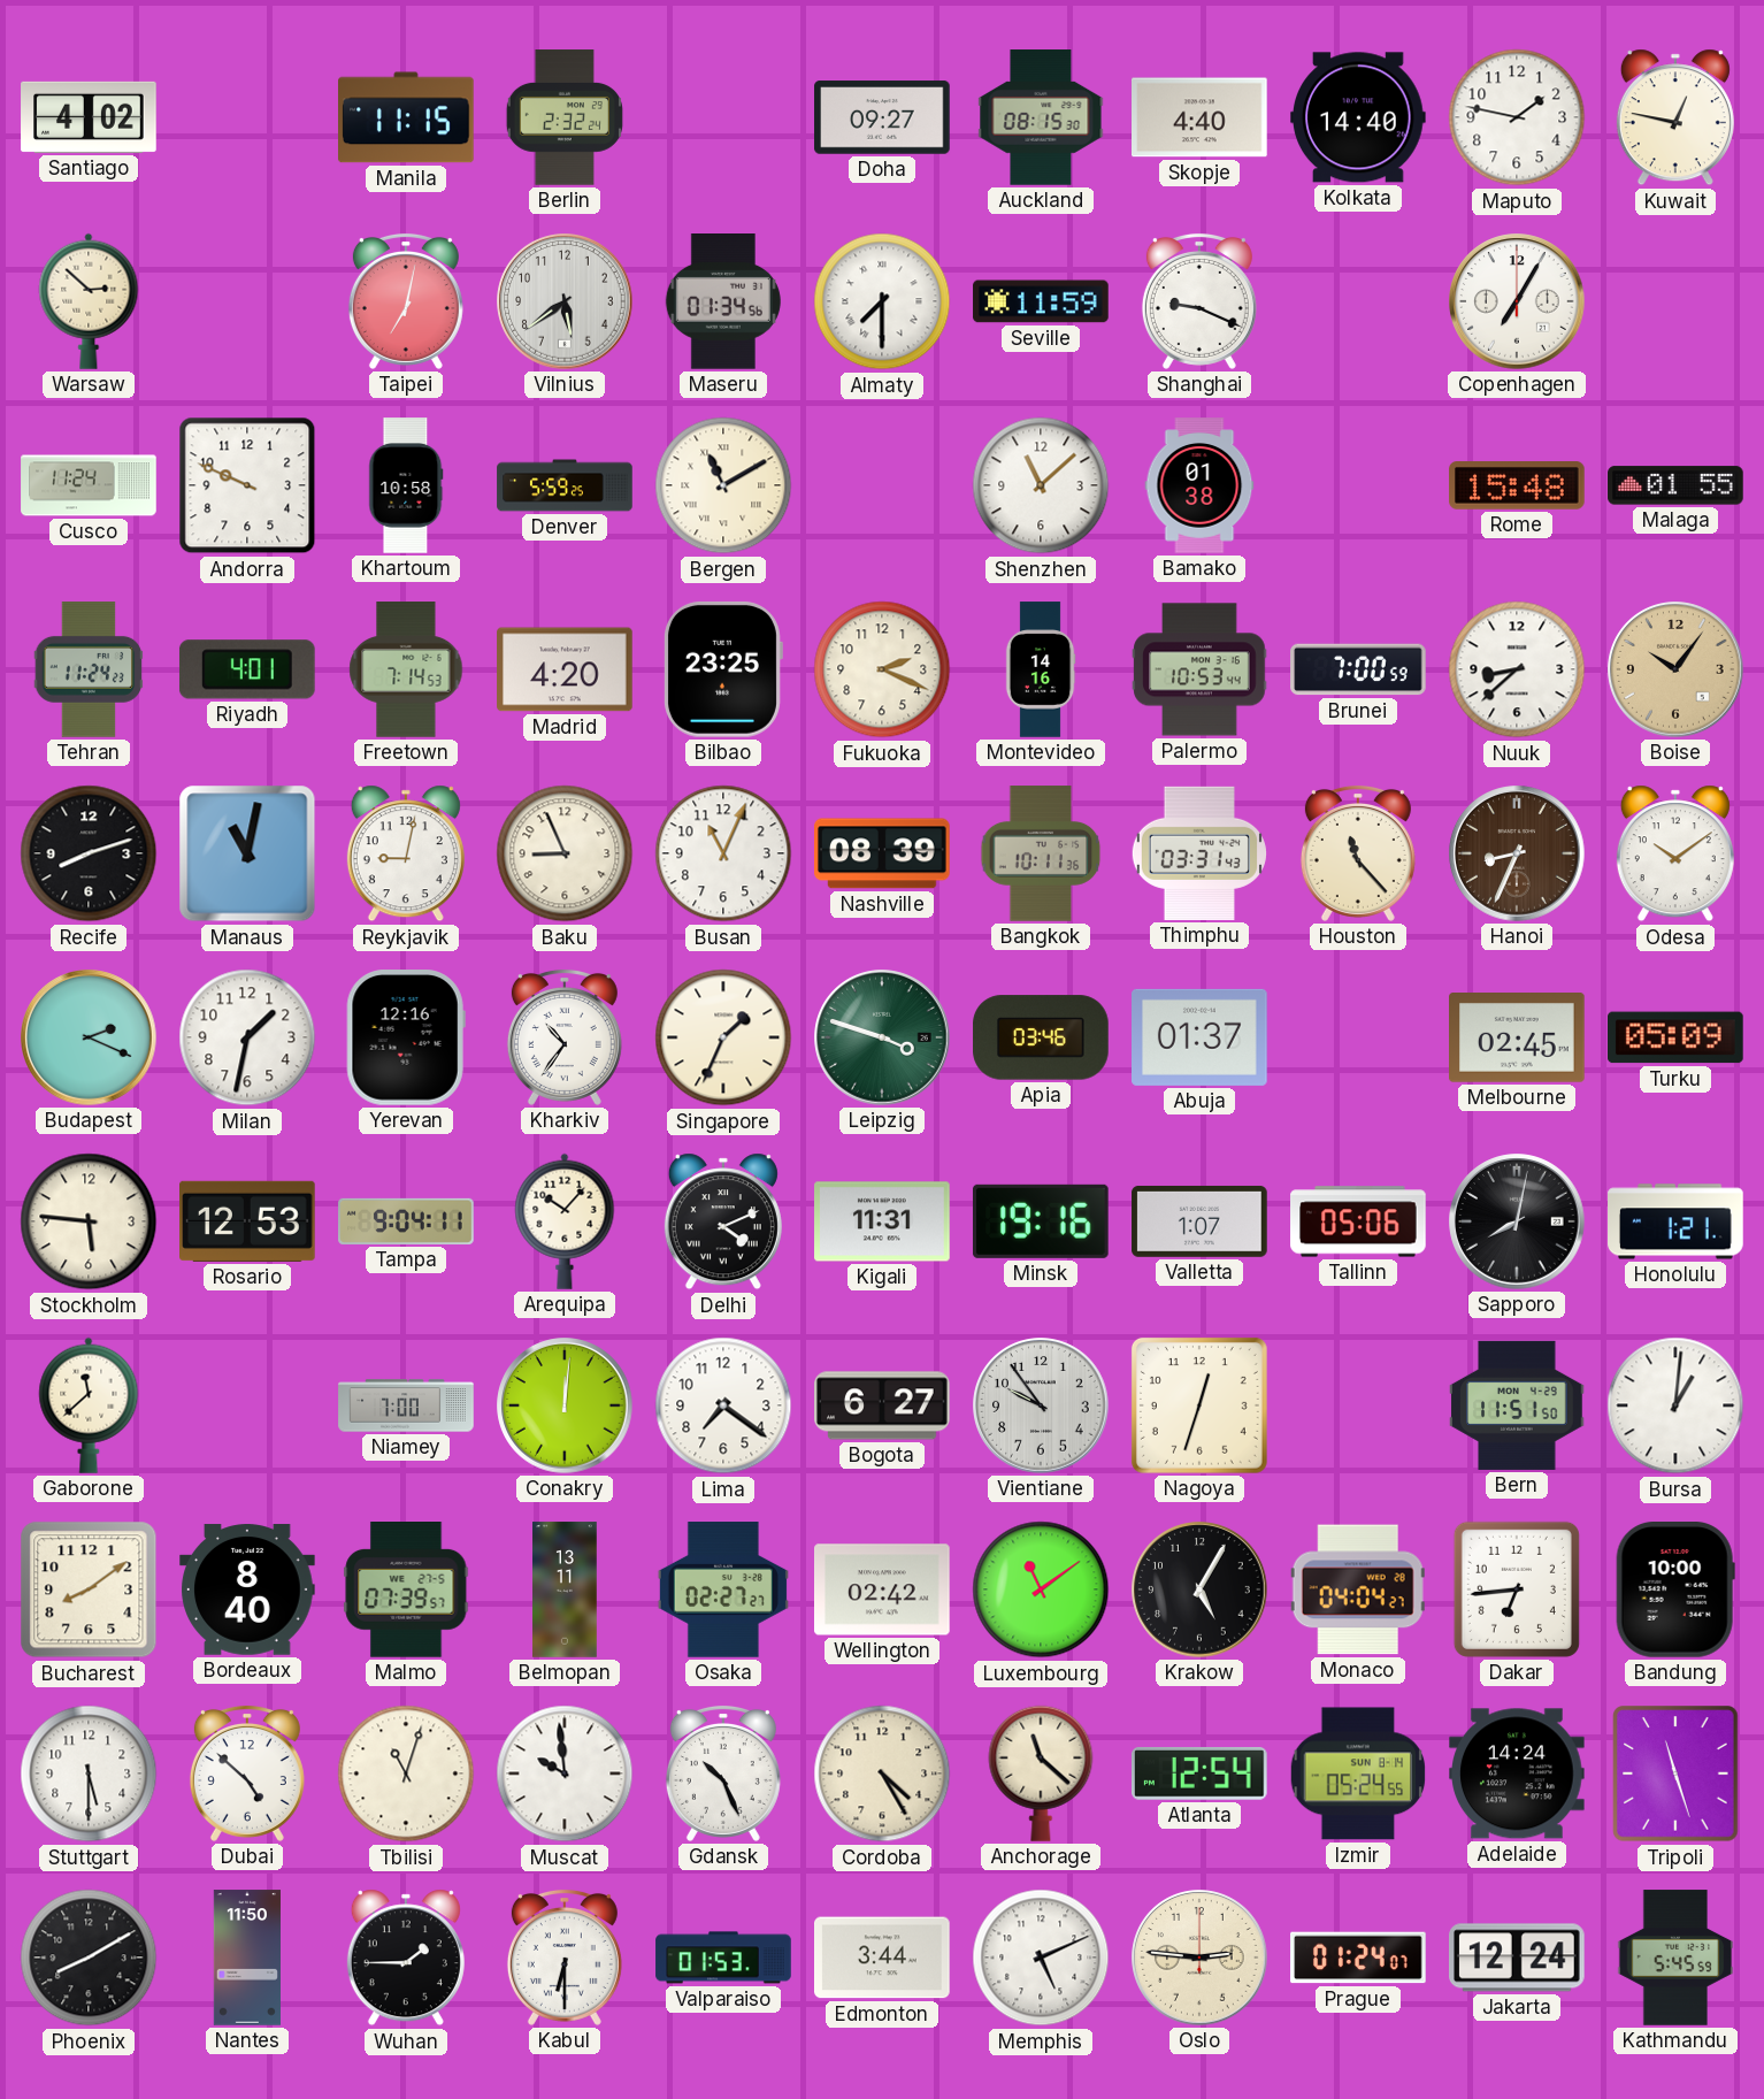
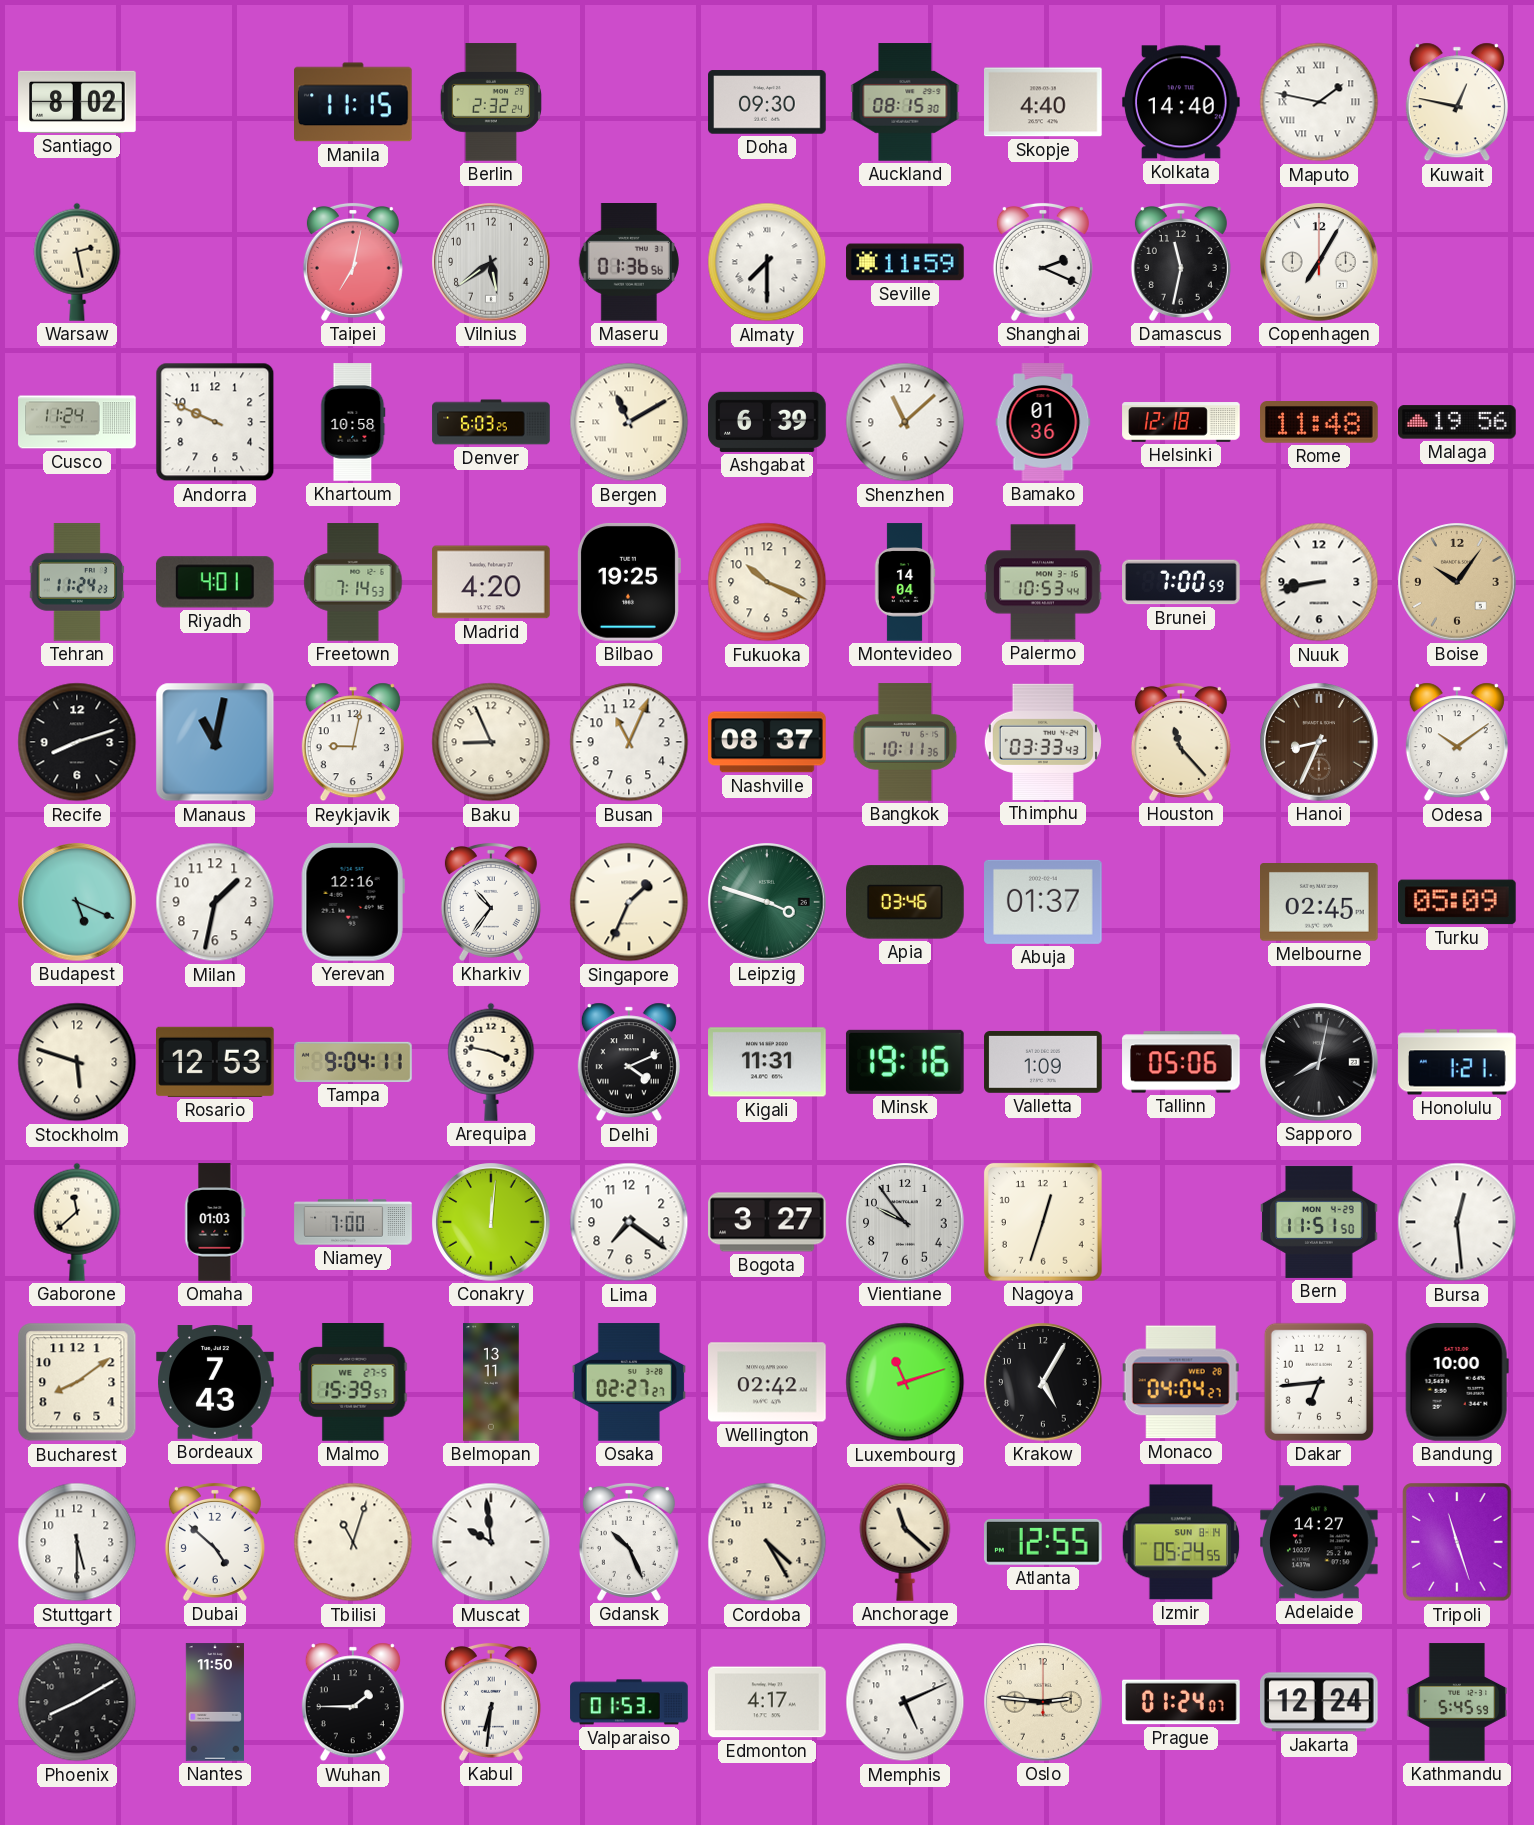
Santiago: 4:02 -> 8:02
Doha: 09:27 -> 09:30
Maputo numerals: Arabic -> Roman
Warsaw: 2:52 -> 2:28
Maseru: 01:34 -> 01:36
Shanghai: 9:19 -> 2:19
Damascus: none -> 11:32
Denver: 5:59 -> 6:03
Ashgabat: none -> 6:39
Bamako: 01:38 -> 01:36
Helsinki: none -> 12:18
Rome: 15:48 -> 11:48
Malaga: 01:55 -> 19:56
Bilbao: 23:25 -> 19:25
Fukuoka: 2:19 -> 10:19
Montevideo: 14:16 -> 14:04
Nuuk: 8:38 -> 8:43
Nashville: 08:39 -> 08:37
Thimphu: 03:31 -> 03:33
Budapest: 2:19 -> 5:19
Stockholm: 5:46 -> 5:48
Arequipa: 10:07 -> 3:47
Valletta: 1:07 -> 1:09
Omaha: none -> 01:03
Bogota: 6:27 -> 3:27
Bursa: 1:01 -> 12:29
Bordeaux: 8:40 -> 7:43
Malmo: 07:39 -> 15:39
Luxembourg: 11:09 -> 11:12
Atlanta: 12:54 -> 12:55
Adelaide: 14:24 -> 14:27
Kabul: 6:30 -> 6:31
Edmonton: 3:44 -> 4:17
